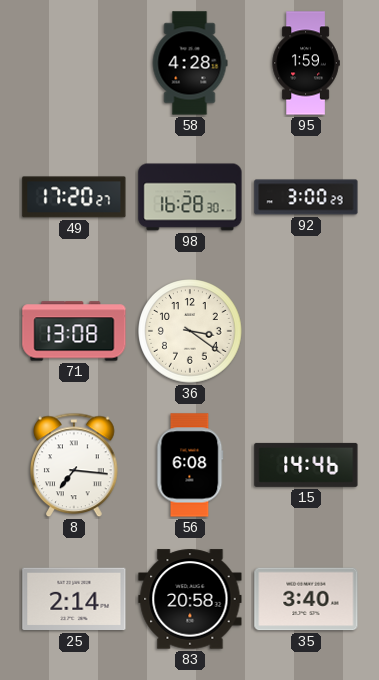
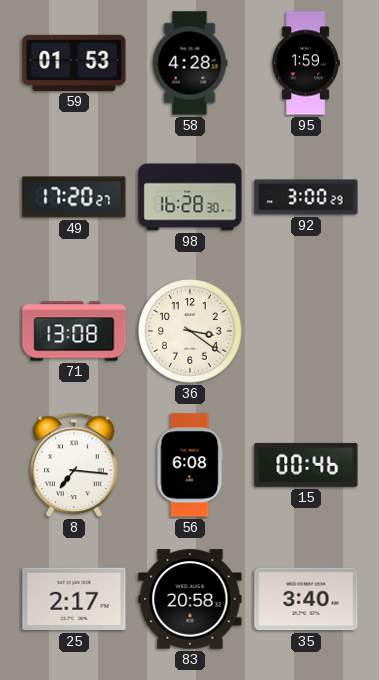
59: none -> 01:53
15: 14:46 -> 00:46
25: 2:14 -> 2:17
